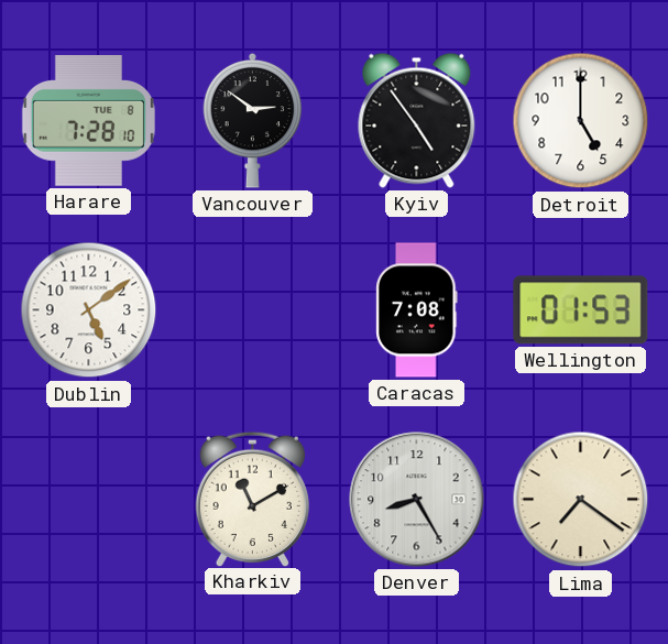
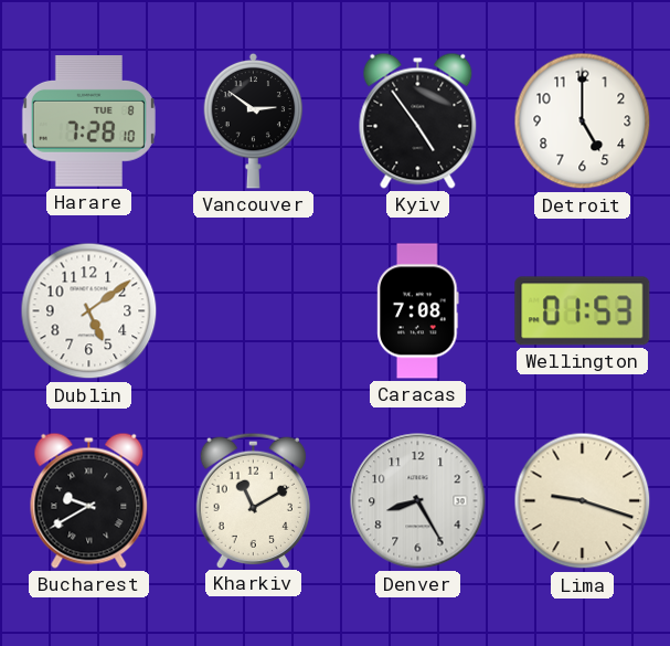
Bucharest: none -> 9:40
Lima: 7:21 -> 9:18
